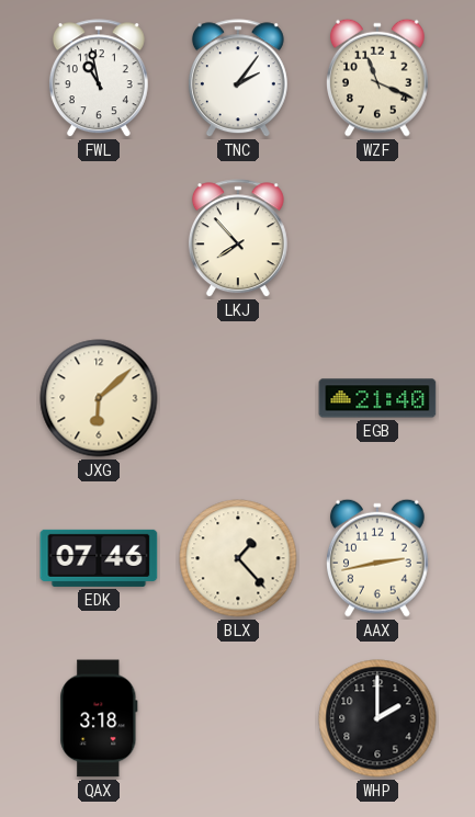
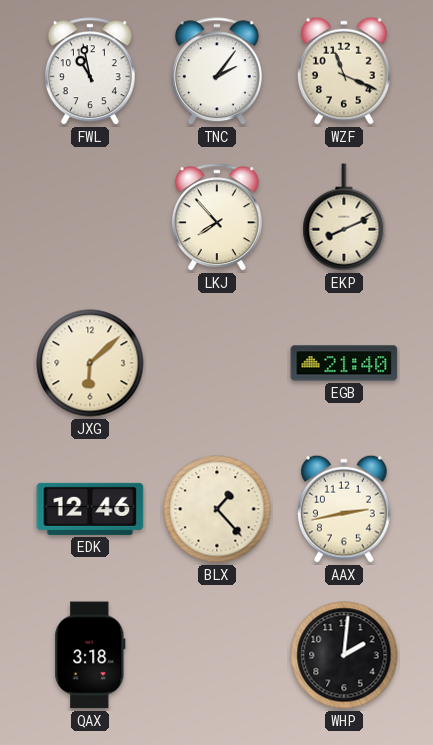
EKP: none -> 8:11
EDK: 07:46 -> 12:46
WHP: 2:00 -> 2:01
